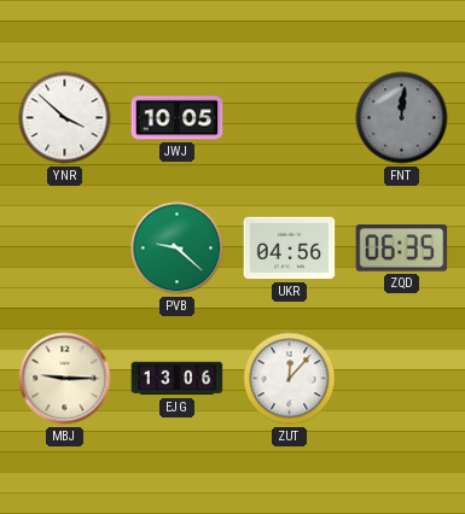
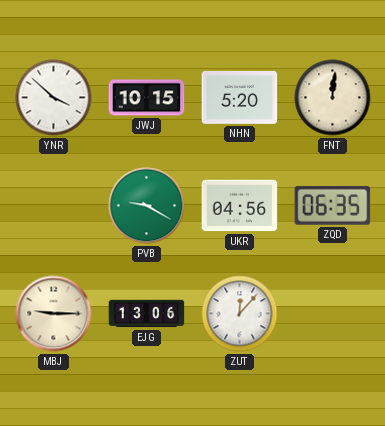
JWJ: 10:05 -> 10:15
NHN: none -> 5:20
FNT dial: grey -> cream
PVB: 9:22 -> 9:20
